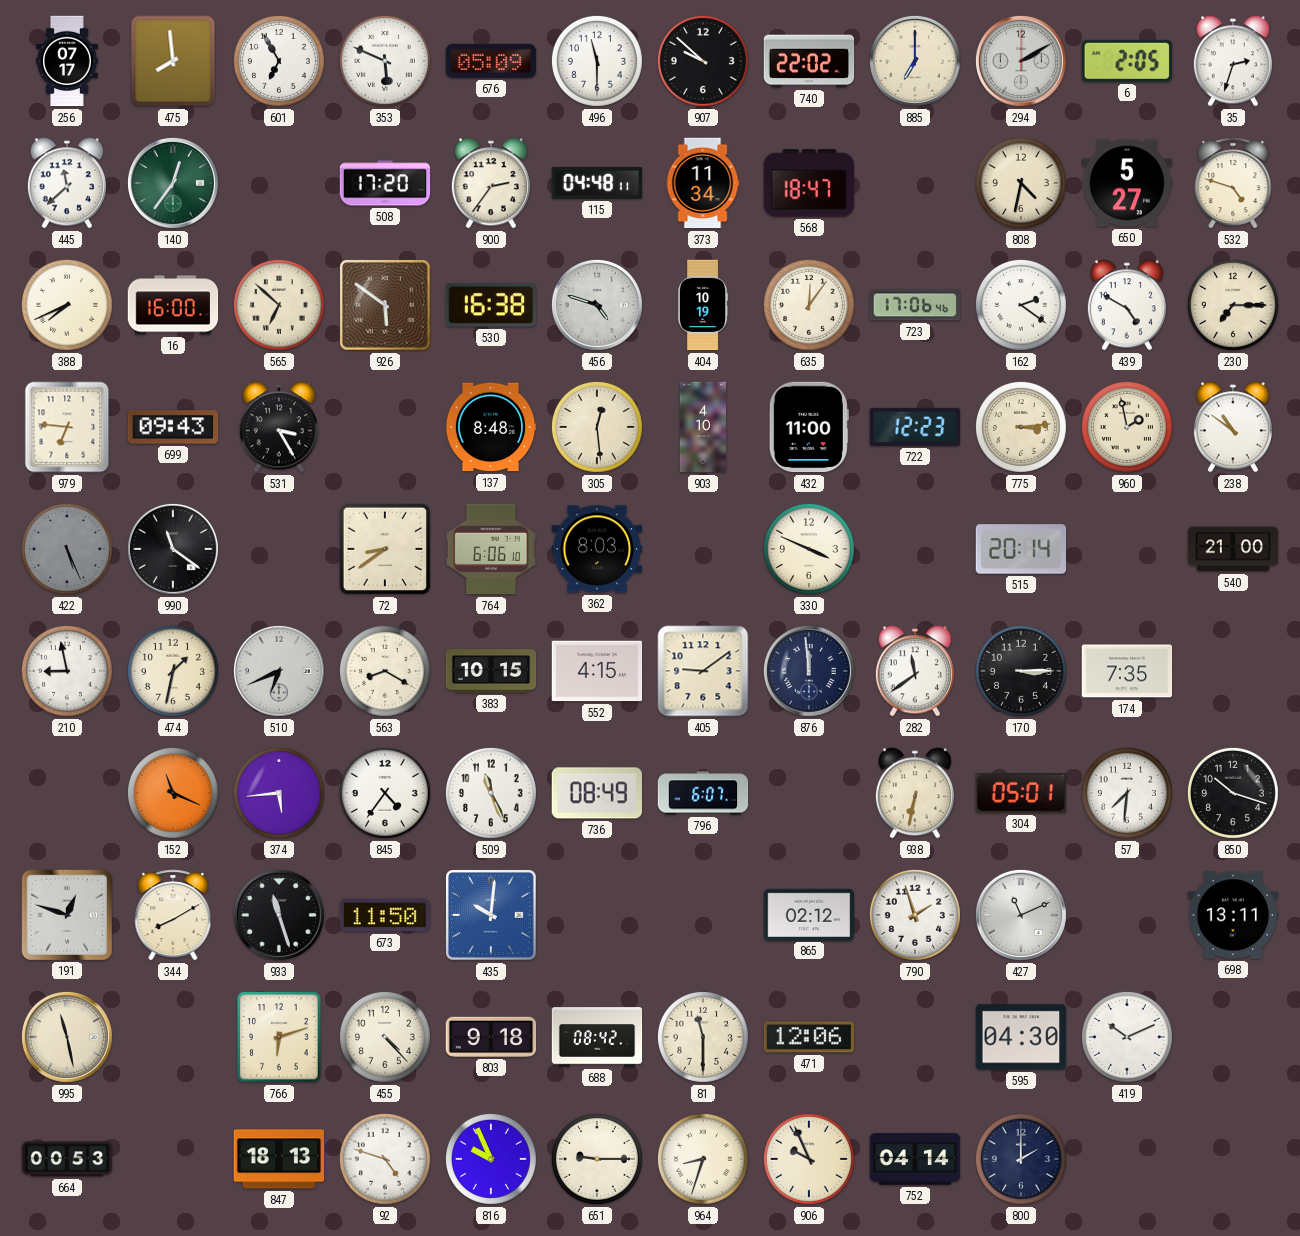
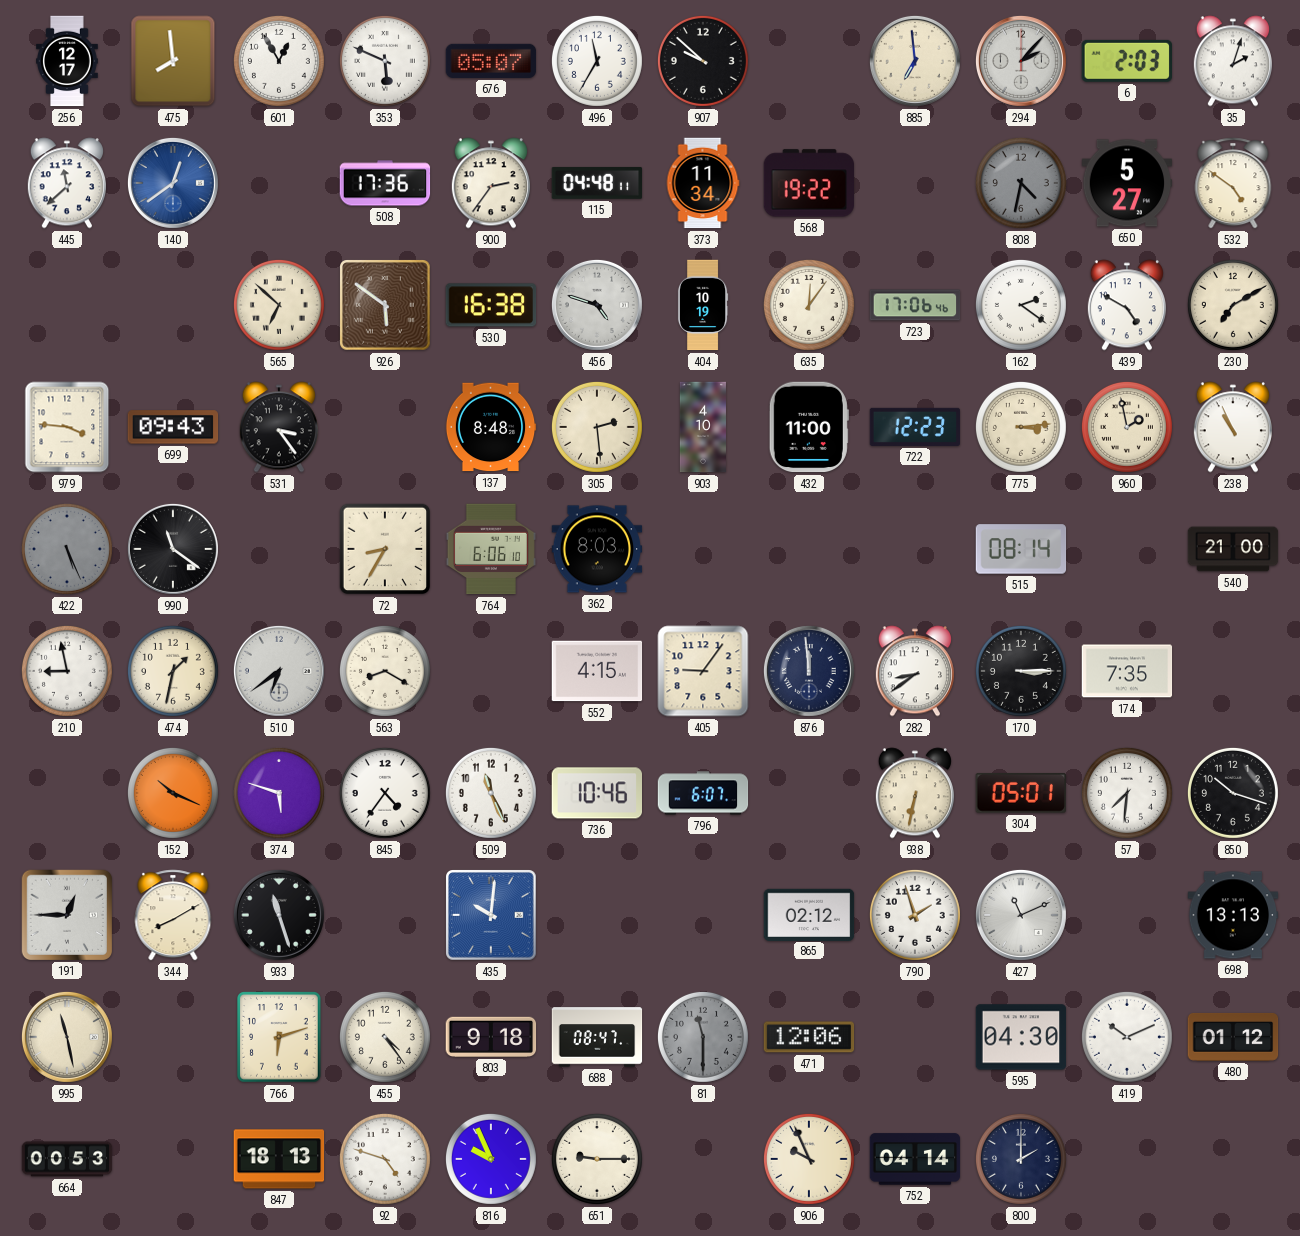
256: 07:17 -> 12:17
601: 6:55 -> 12:55
676: 05:09 -> 05:07
496: 11:30 -> 11:35
740: 22:02 -> none
885: 7:00 -> 6:59
294: 2:10 -> 2:07
6: 2:05 -> 2:03
35: 2:33 -> 2:03
140: 12:36 -> 12:39
140 dial: green -> blue
508: 17:20 -> 17:36
568: 18:47 -> 19:22
808 dial: cream -> grey
532: 4:48 -> 4:51
388: 7:41 -> none
16: 16:00 -> none
230: 7:15 -> 7:10
979: 6:46 -> 3:46
531: 3:25 -> 3:24
305: 12:29 -> 2:29
238: 10:51 -> 10:56
72: 8:39 -> 8:35
330: 3:49 -> none
515: 20:14 -> 08:14
510: 6:41 -> 6:39
383: 10:15 -> none
405: 9:09 -> 9:06
282: 11:39 -> 8:39
152: 11:19 -> 10:19
374: 5:44 -> 5:48
736: 08:49 -> 10:46
191: 12:48 -> 12:45
673: 11:50 -> none
698: 13:11 -> 13:13
455: 4:23 -> 4:24
688: 08:42 -> 08:47
81 dial: cream -> grey
480: none -> 01:12
964: 8:33 -> none
